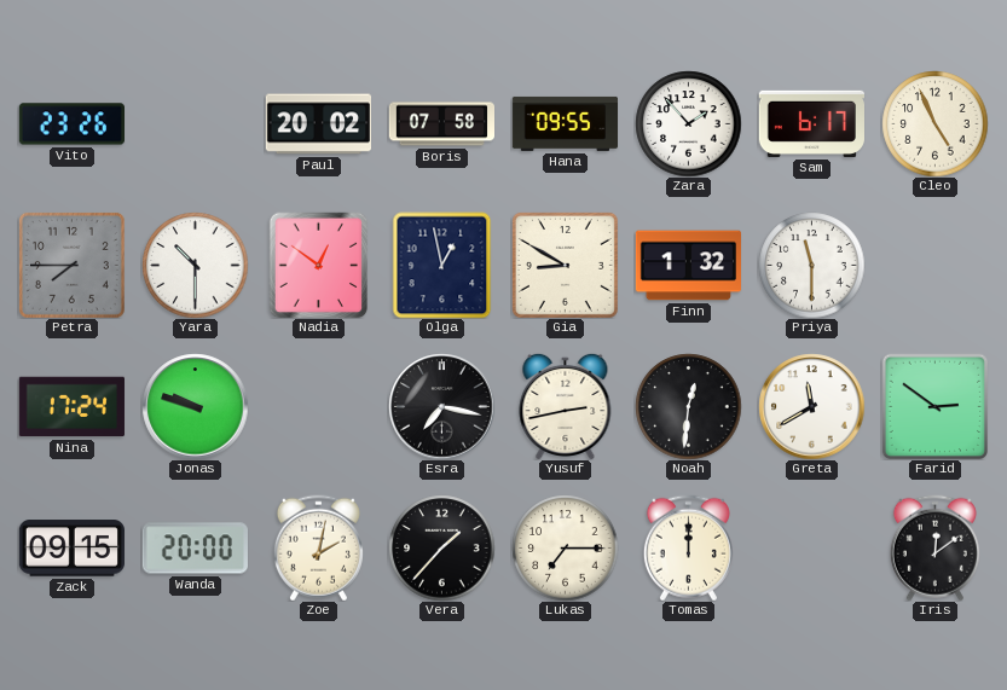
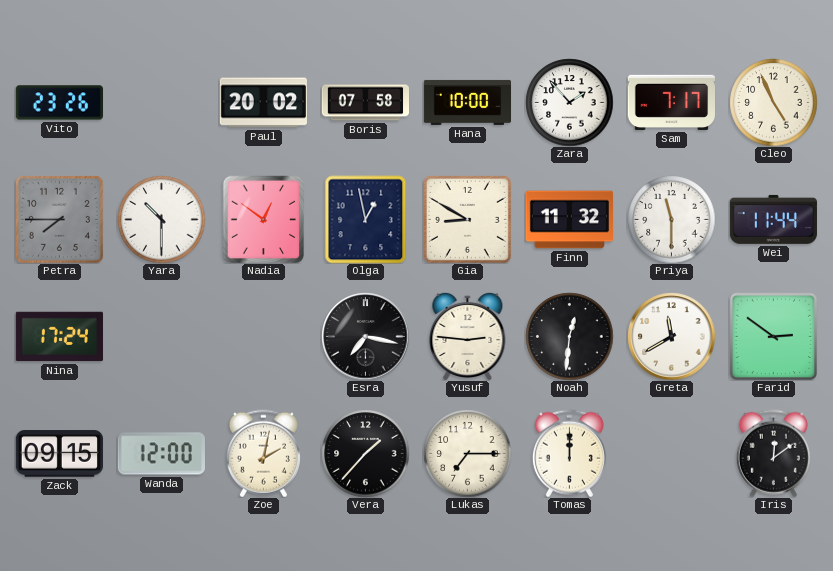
Hana: 09:55 -> 10:00
Sam: 6:17 -> 7:17
Finn: 1:32 -> 11:32
Wei: none -> 11:44
Jonas: 9:48 -> none
Yusuf: 2:43 -> 2:46
Wanda: 20:00 -> 12:00
